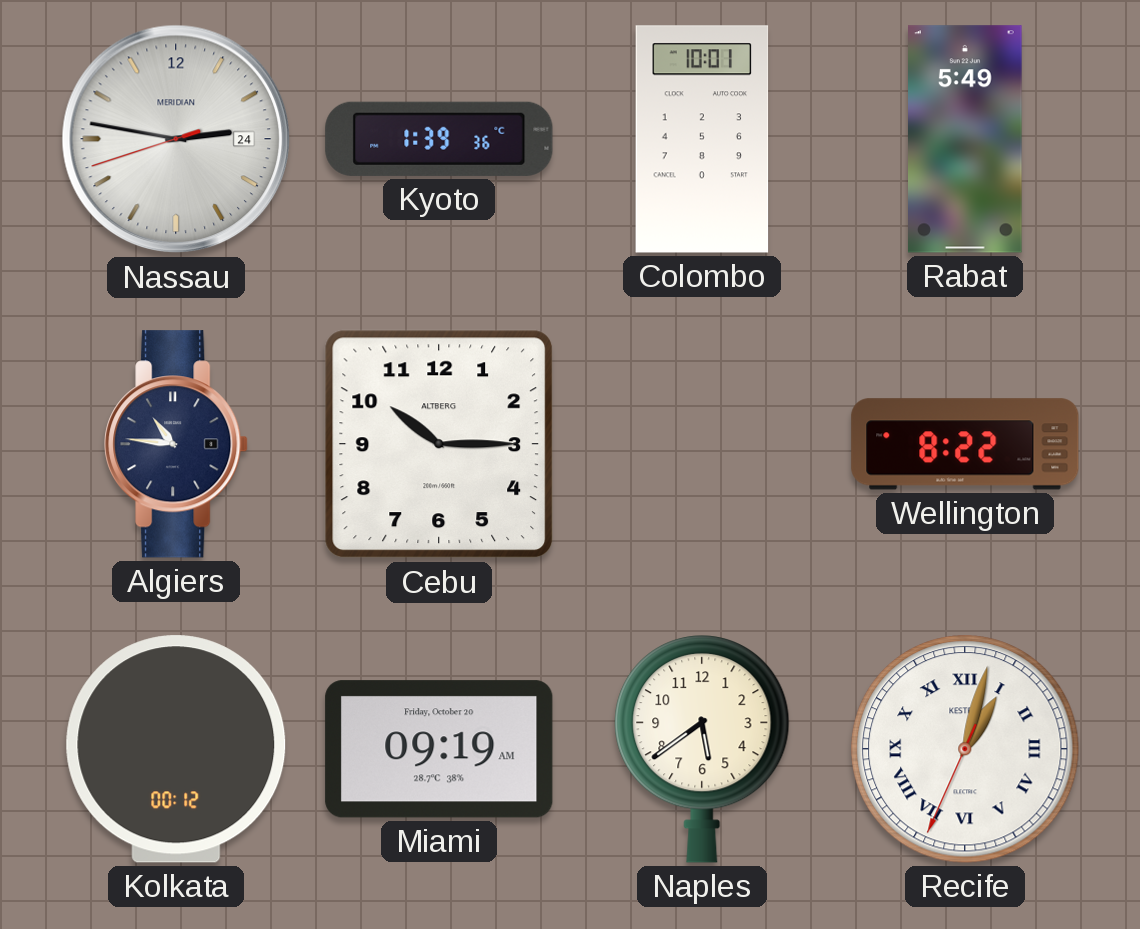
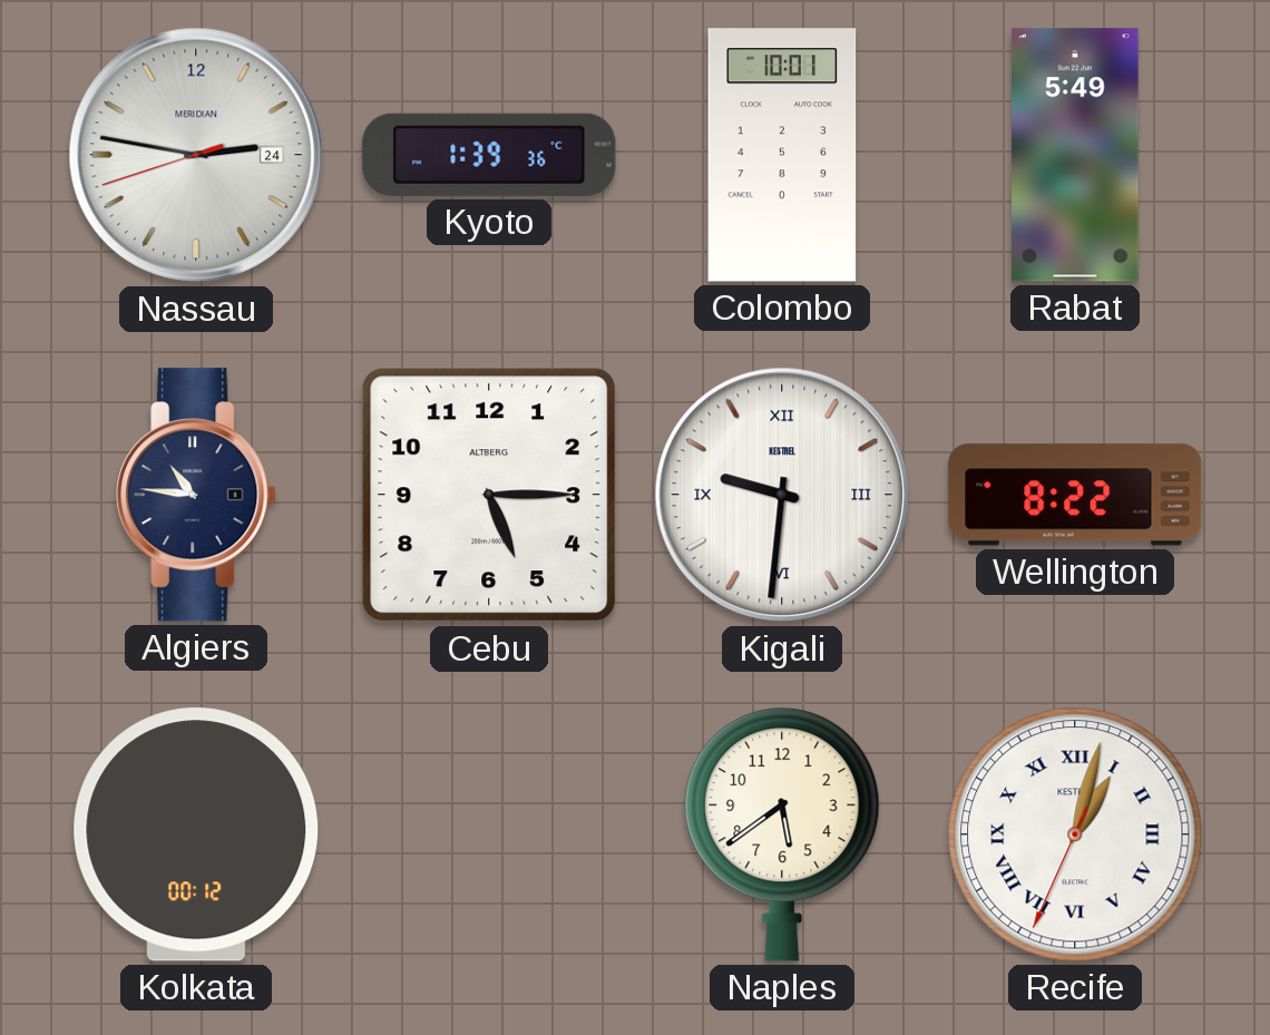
Cebu: 10:15 -> 5:15
Kigali: none -> 9:31
Miami: 09:19 -> none
